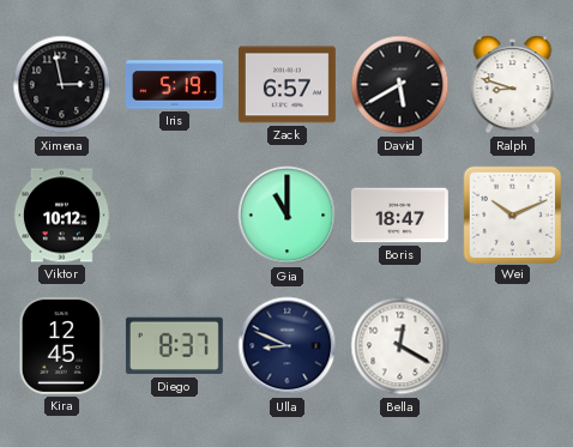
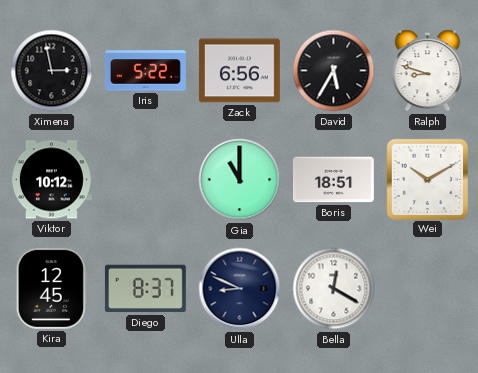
Iris: 5:19 -> 5:22
Zack: 6:57 -> 6:56
David: 5:40 -> 5:35
Boris: 18:47 -> 18:51
Wei: 10:11 -> 10:10
